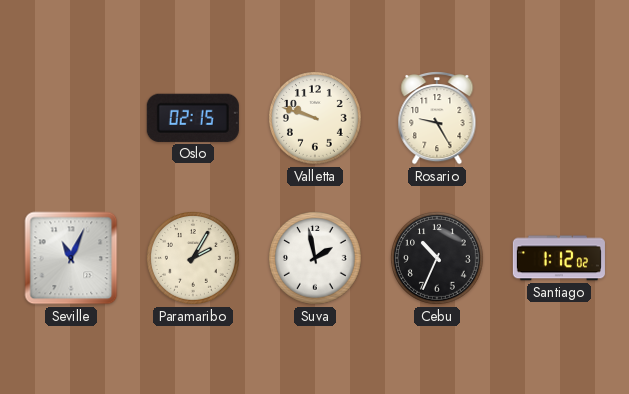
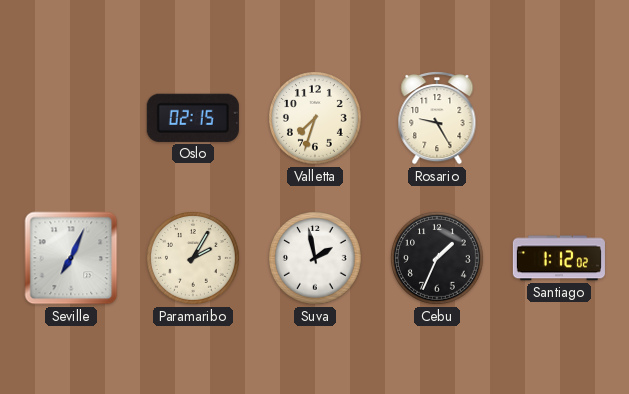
Valletta: 9:48 -> 7:33
Seville: 11:04 -> 7:04
Cebu: 10:34 -> 1:34
